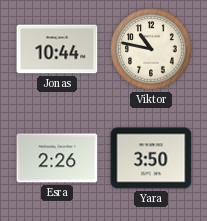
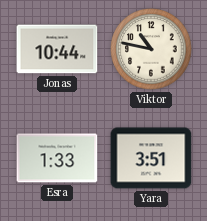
Esra: 2:26 -> 1:33
Yara: 3:50 -> 3:51
